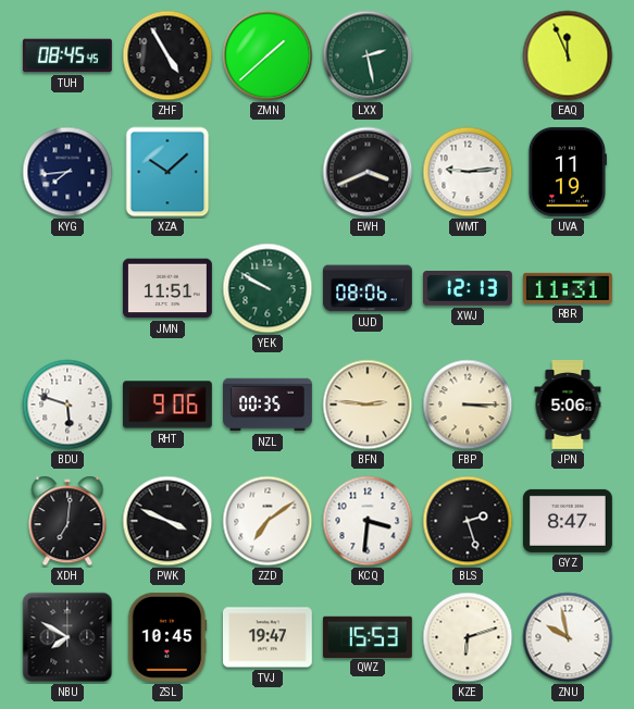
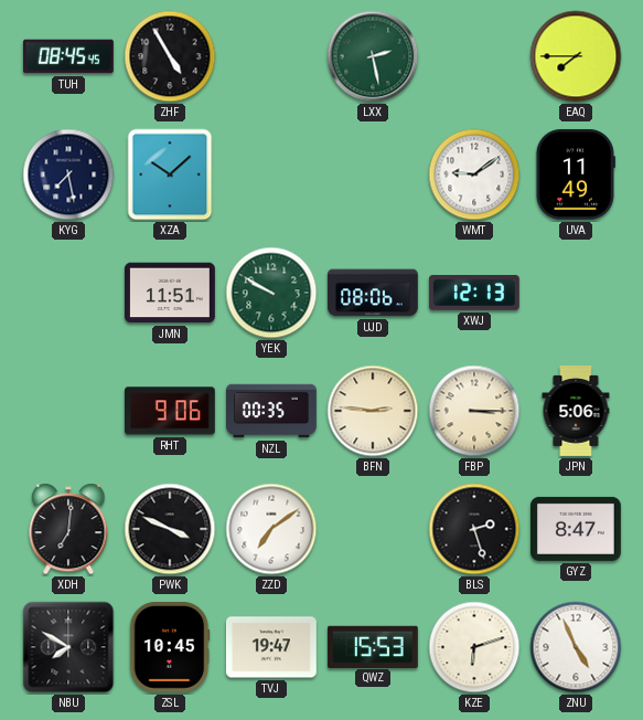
ZMN: 1:38 -> none
EAQ: 11:56 -> 7:45
KYG: 7:44 -> 7:28
EWH: 3:41 -> none
WMT: 9:14 -> 9:09
UVA: 11:19 -> 11:49
RBR: 11:31 -> none
BDU: 5:48 -> none
KCQ: 3:31 -> none
ZNU: 9:58 -> 4:56
